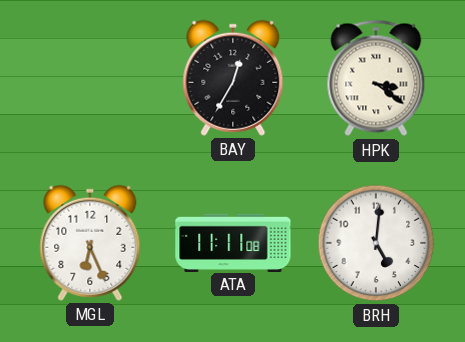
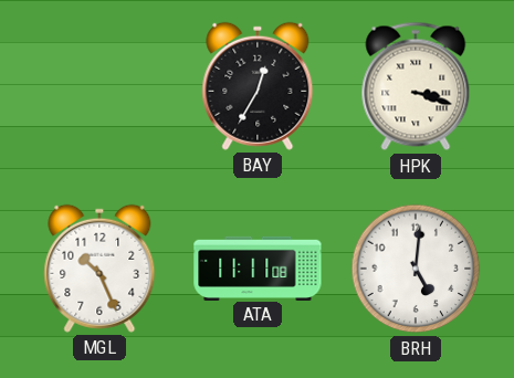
HPK: 3:21 -> 3:18
MGL: 6:26 -> 10:26
